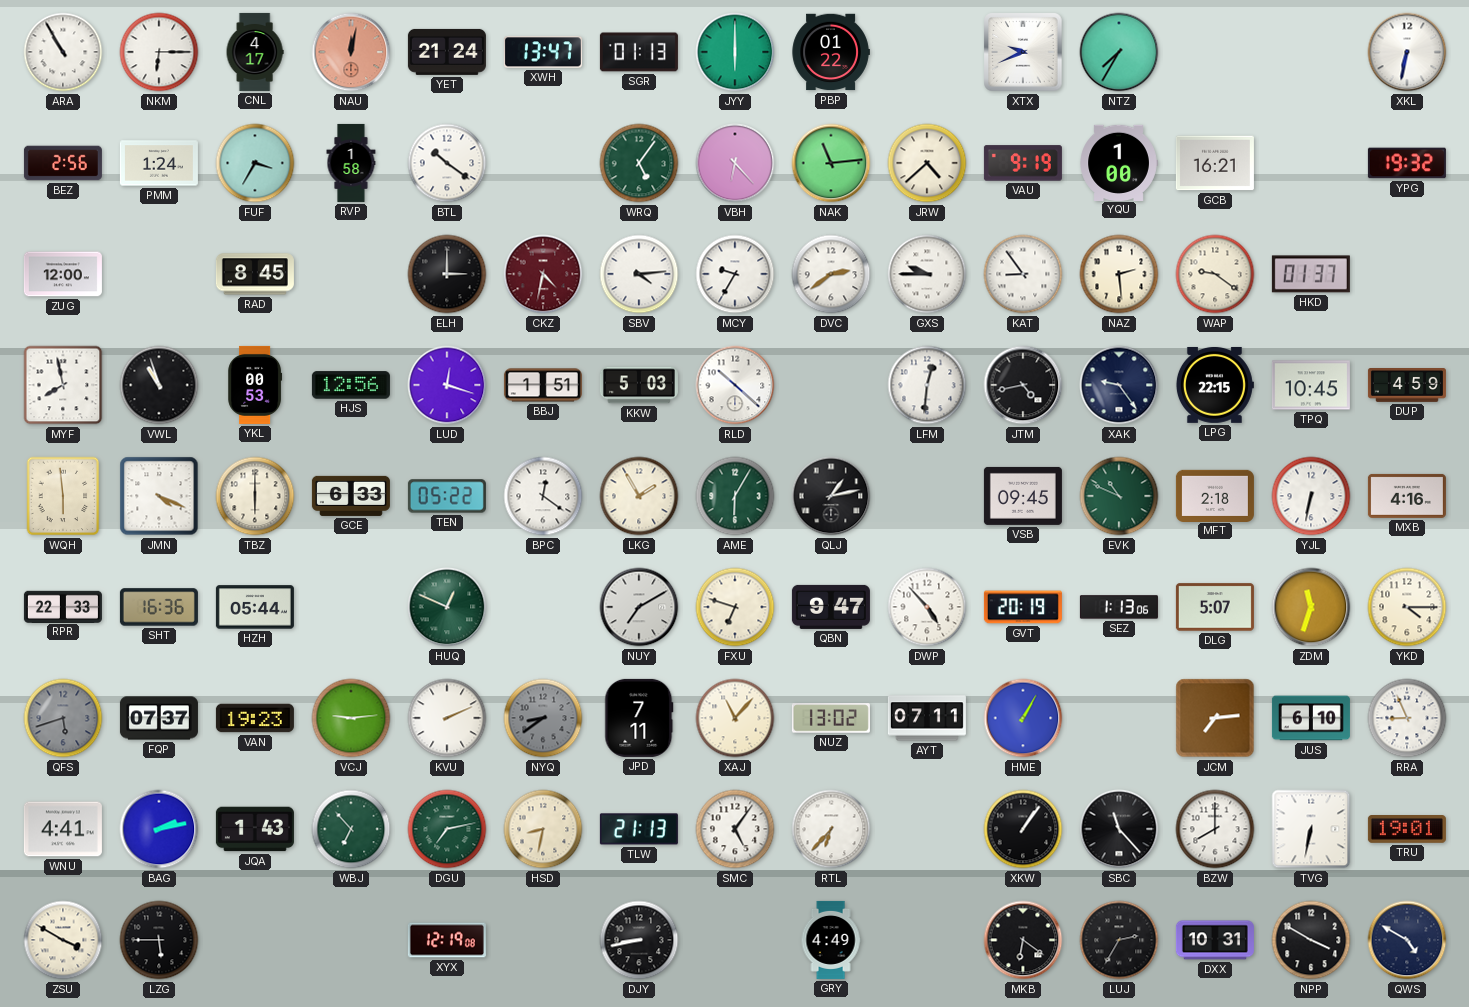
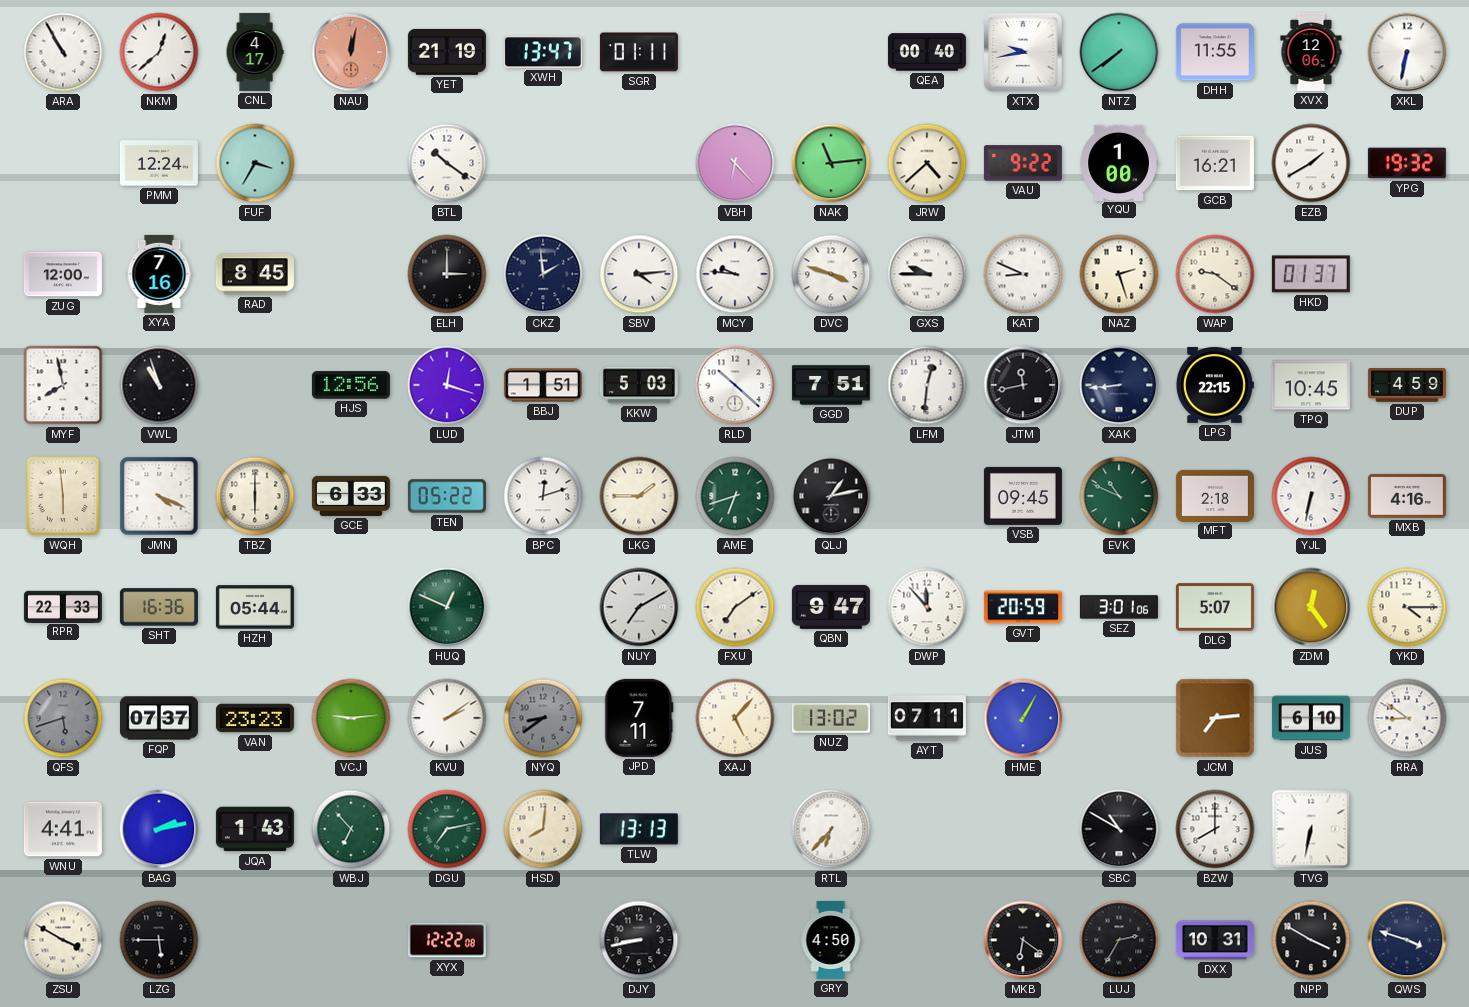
NKM: 6:15 -> 12:38
YET: 21:24 -> 21:19
SGR: 01:13 -> 01:11
JYY: 6:00 -> none
PBP: 01:22 -> none
QEA: none -> 00:40
XTX: 9:41 -> 9:43
NTZ: 7:35 -> 7:39
DHH: none -> 11:55
XVX: none -> 12:06
BEZ: 2:56 -> none
PMM: 1:24 -> 12:24
RVP: 1:58 -> none
WRQ: 5:06 -> none
VAU: 9:19 -> 9:22
EZB: none -> 1:40
XYA: none -> 7:16
CKZ: 4:32 -> 1:59
CKZ dial: burgundy -> navy
MCY: 9:35 -> 9:46
DVC: 2:39 -> 3:48
KAT: 8:54 -> 8:49
NAZ: 2:29 -> 2:27
YKL: 00:53 -> none
GGD: none -> 7:51
JTM: 4:43 -> 11:43
XAK: 9:24 -> 8:44
BPC: 12:21 -> 12:12
LKG: 1:55 -> 1:45
AME: 6:05 -> 6:42
FXU: 6:48 -> 7:09
DWP: 4:53 -> 11:53
GVT: 20:19 -> 20:59
SEZ: 1:13 -> 3:01
ZDM: 11:33 -> 12:24
VAN: 19:23 -> 23:23
KVU: 2:11 -> 2:09
XAJ: 11:07 -> 5:07
RRA: 8:56 -> 8:51
HSD: 8:32 -> 8:01
TLW: 21:13 -> 13:13
SMC: 5:06 -> none
XKW: 1:06 -> none
SBC: 11:23 -> 10:50
TRU: 19:01 -> none
XYX: 12:19 -> 12:22
GRY: 4:49 -> 4:50
QWS: 4:50 -> 3:48
